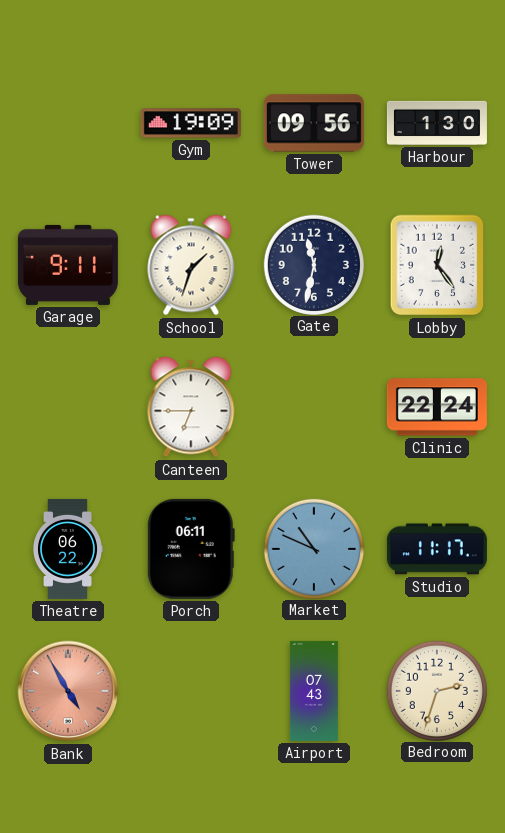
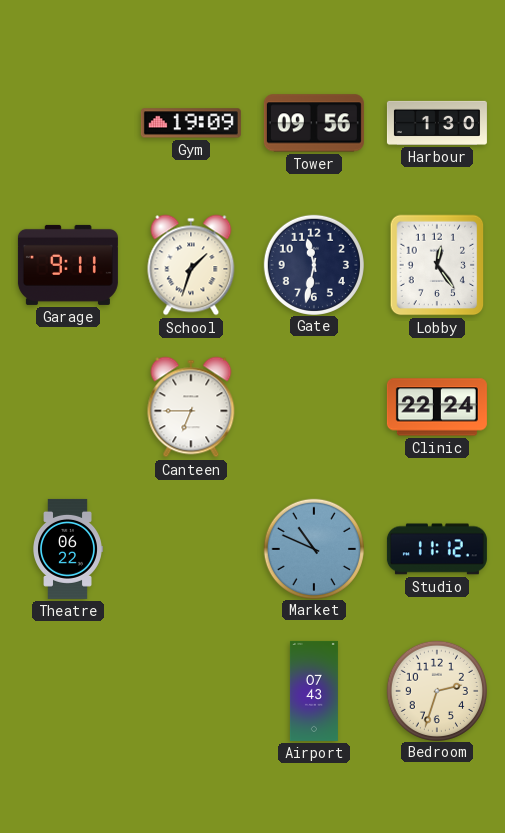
Porch: 06:11 -> none
Studio: 11:17 -> 11:12
Bank: 4:55 -> none
